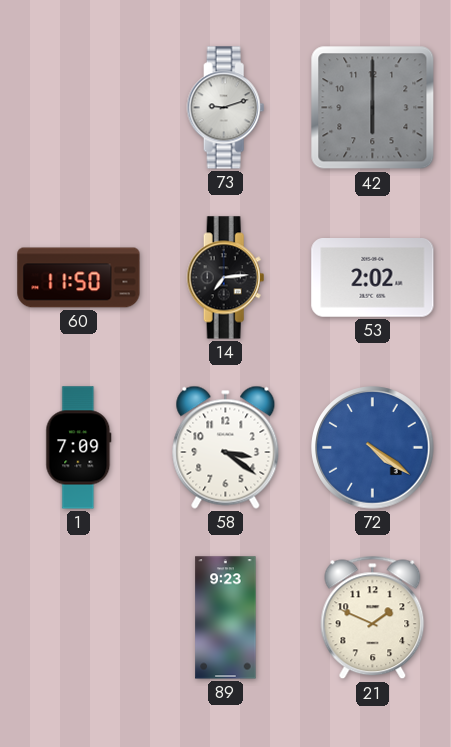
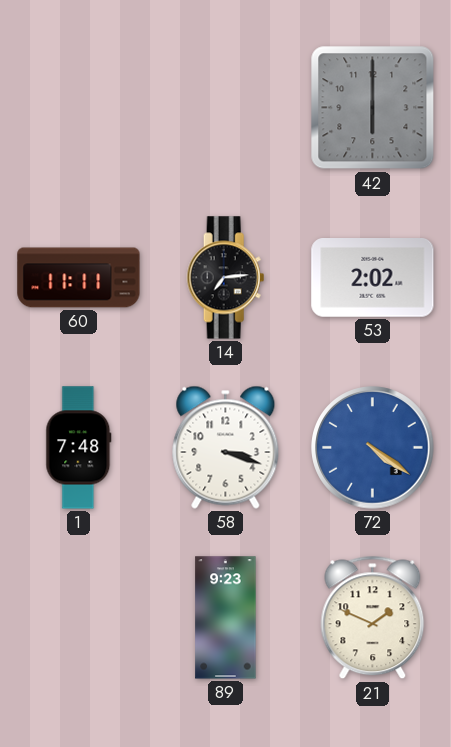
73: 9:12 -> none
60: 11:50 -> 11:11
1: 7:09 -> 7:48
58: 3:21 -> 3:18
